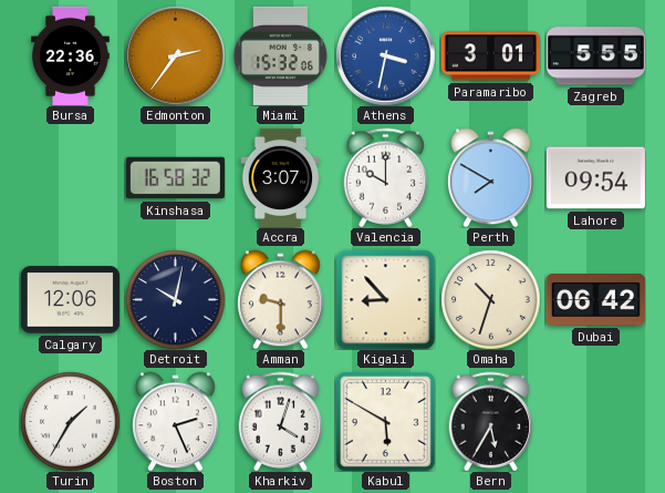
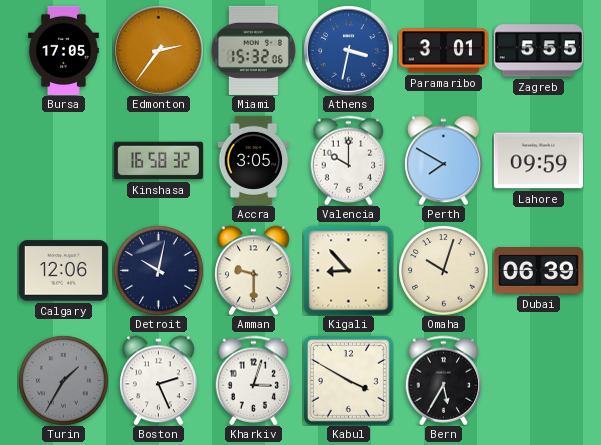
Bursa: 22:36 -> 17:05
Accra: 3:07 -> 3:05
Lahore: 09:54 -> 09:59
Omaha: 10:33 -> 10:03
Dubai: 06:42 -> 06:39
Turin dial: white -> grey
Kharkiv: 4:03 -> 3:03
Kabul: 5:50 -> 3:50
